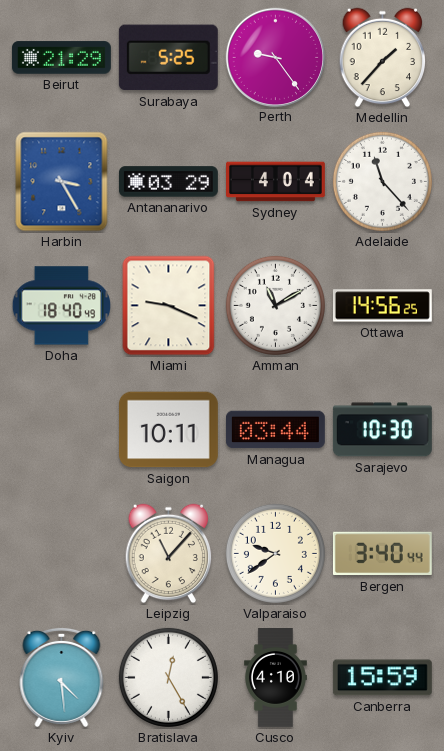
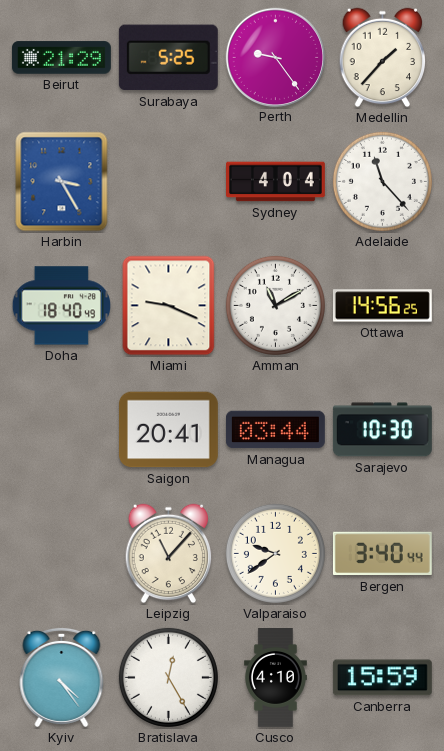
Antananarivo: 03:29 -> none
Saigon: 10:11 -> 20:41
Kyiv: 4:29 -> 4:24
